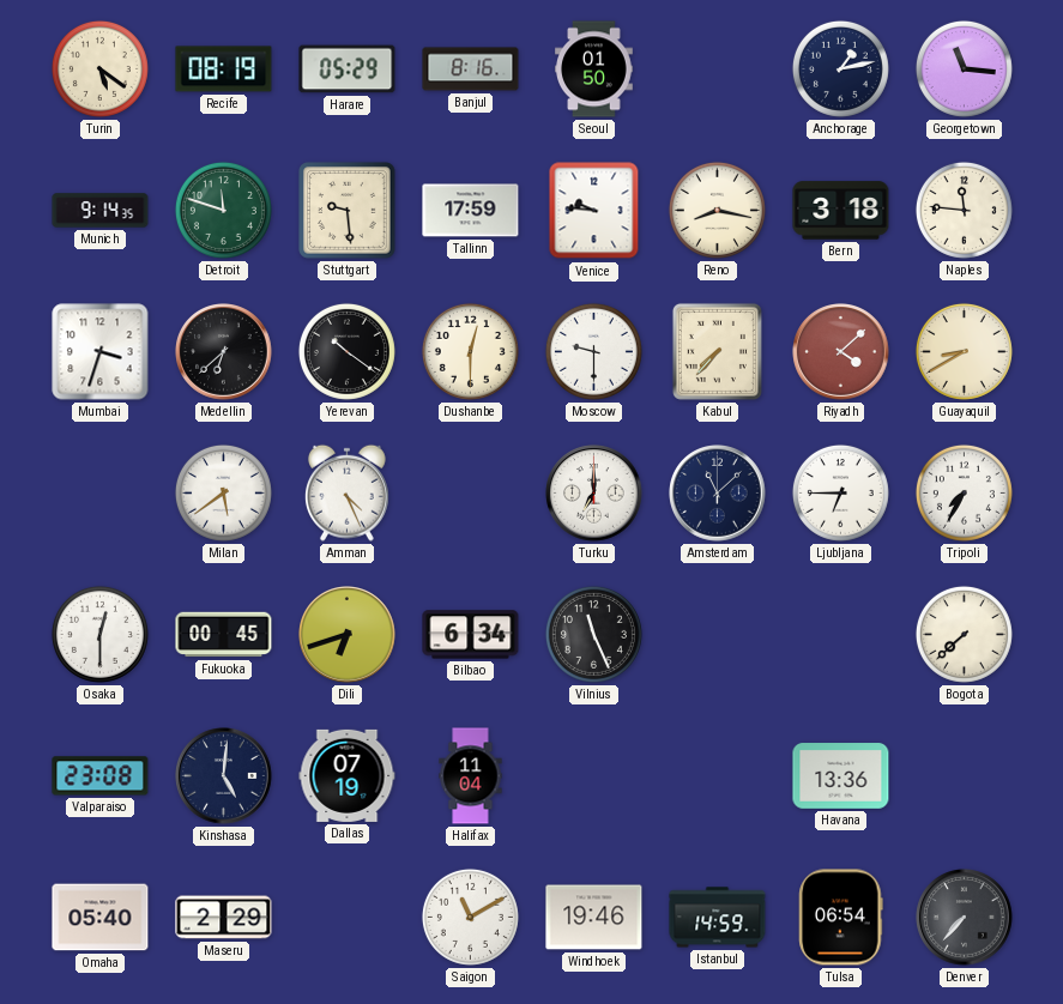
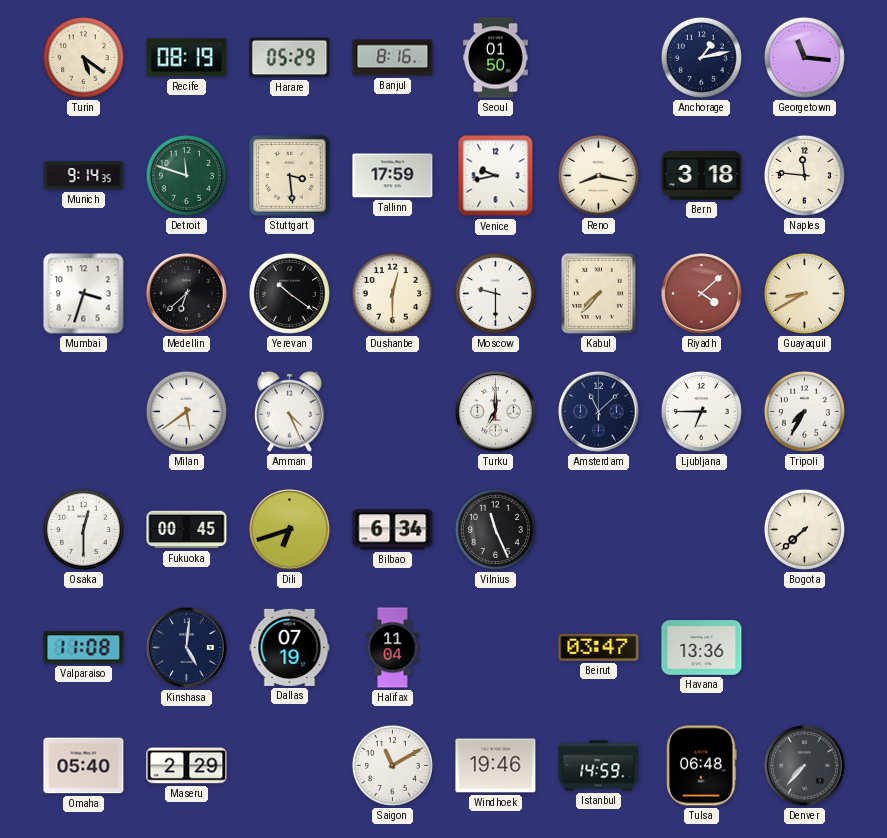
Stuttgart: 9:29 -> 3:29
Venice: 9:46 -> 9:43
Valparaiso: 23:08 -> 11:08
Beirut: none -> 03:47
Tulsa: 06:54 -> 06:48
